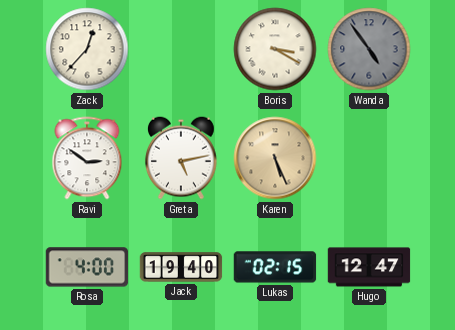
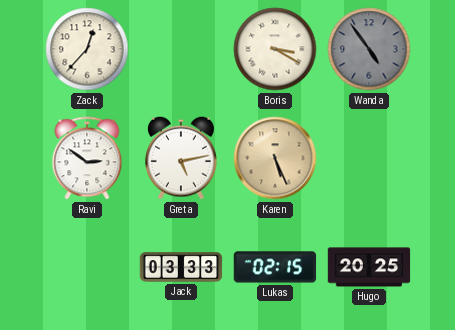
Rosa: 4:00 -> none
Jack: 19:40 -> 03:33
Hugo: 12:47 -> 20:25
